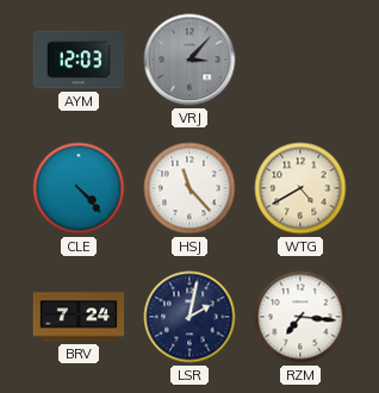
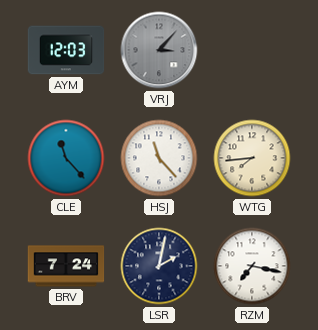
CLE: 4:23 -> 11:23
WTG: 4:40 -> 7:44
RZM: 7:16 -> 7:17
